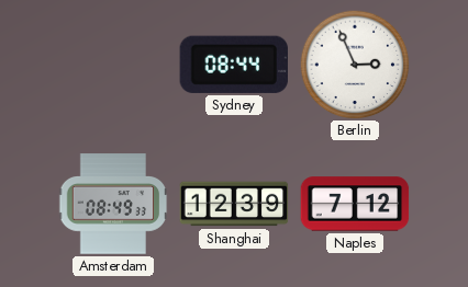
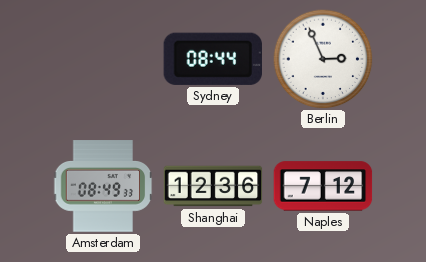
Shanghai: 12:39 -> 12:36
